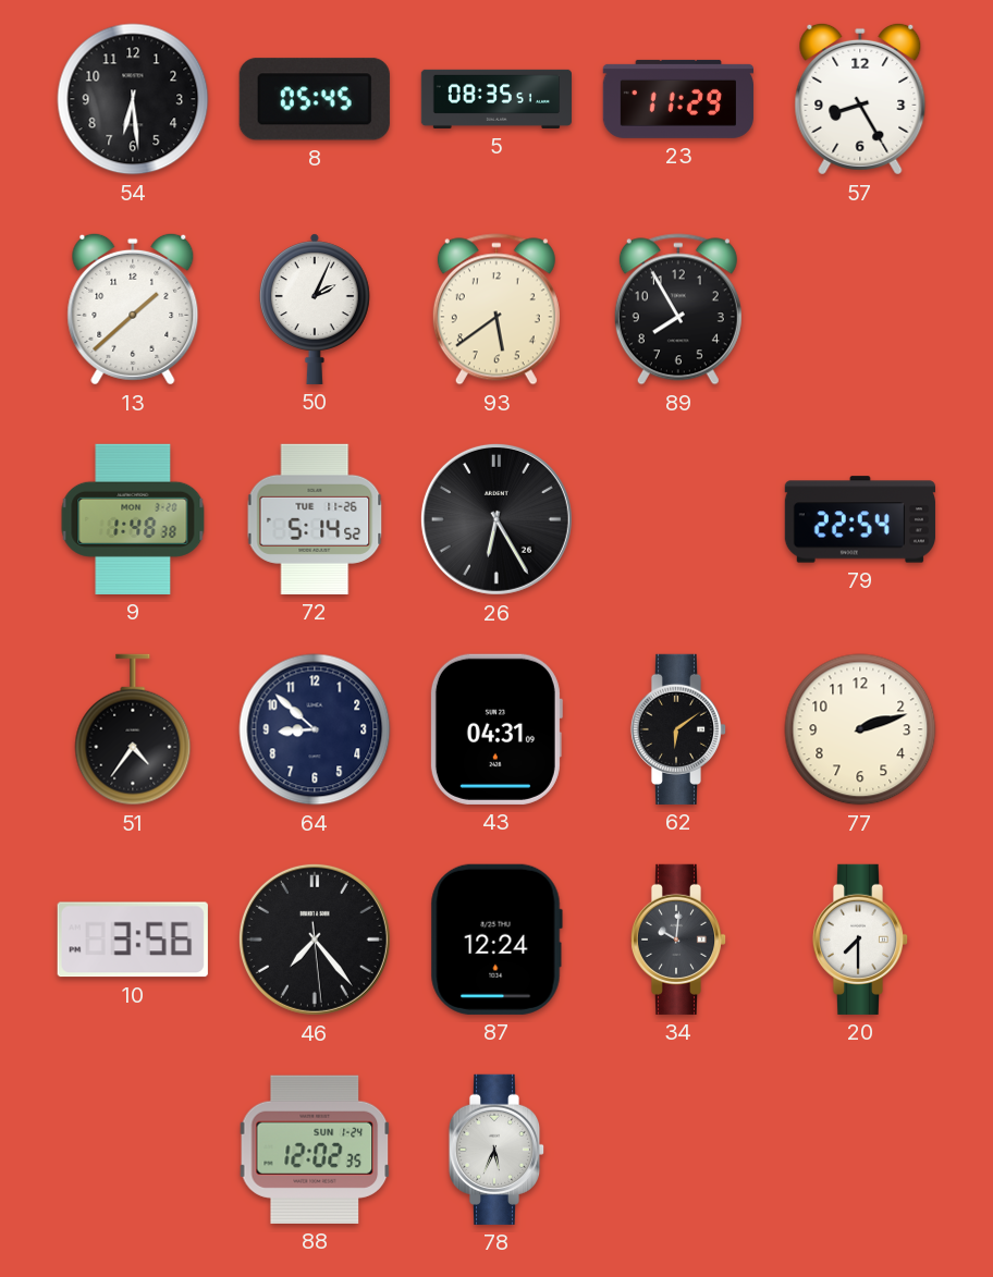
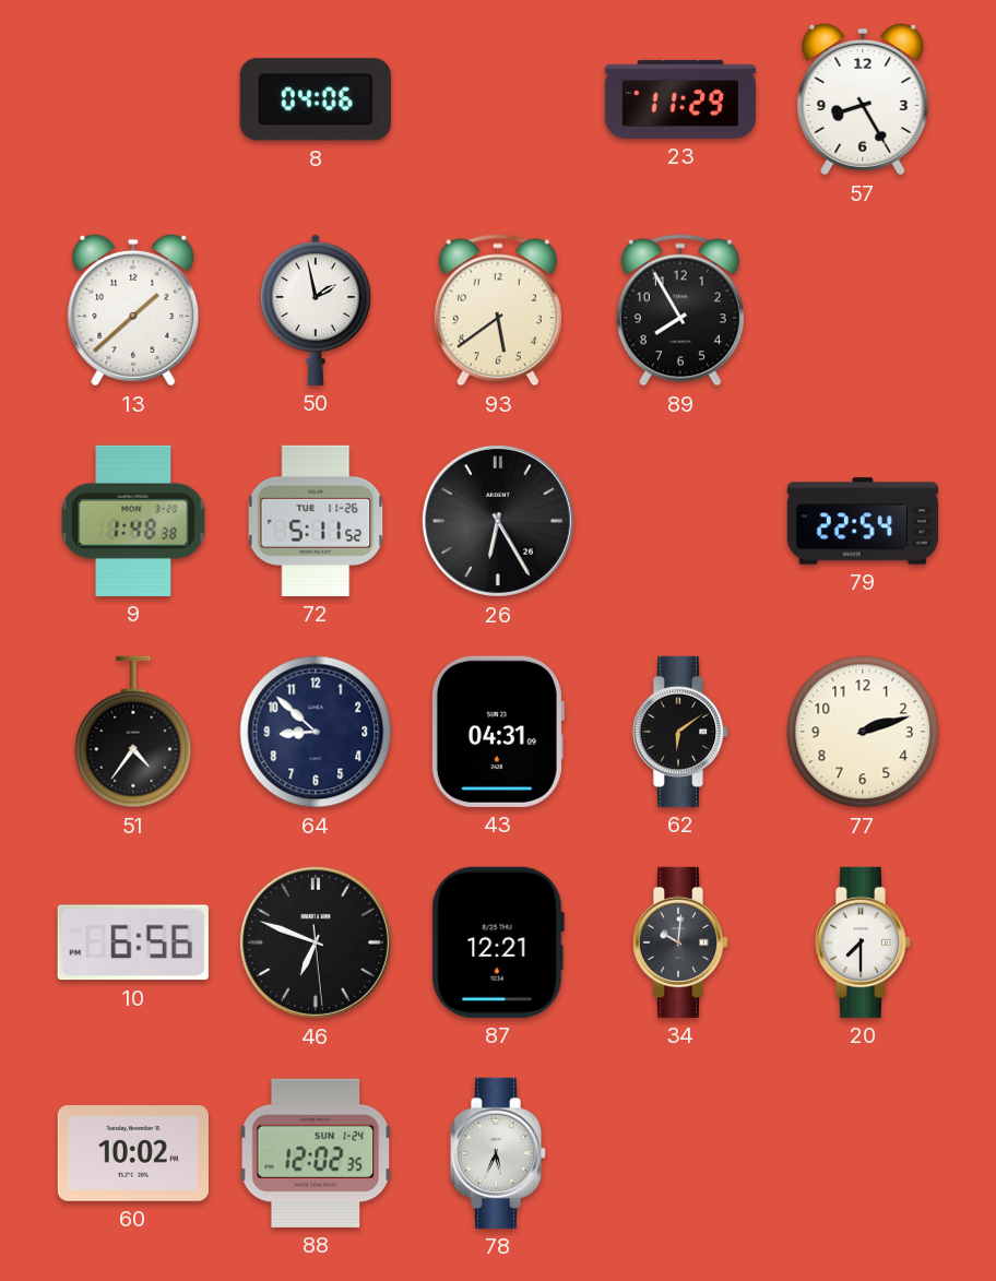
54: 6:29 -> none
8: 05:45 -> 04:06
5: 08:35 -> none
50: 2:04 -> 1:58
72: 5:14 -> 5:11
10: 3:56 -> 6:56
46: 7:23 -> 6:48
87: 12:24 -> 12:21
60: none -> 10:02
